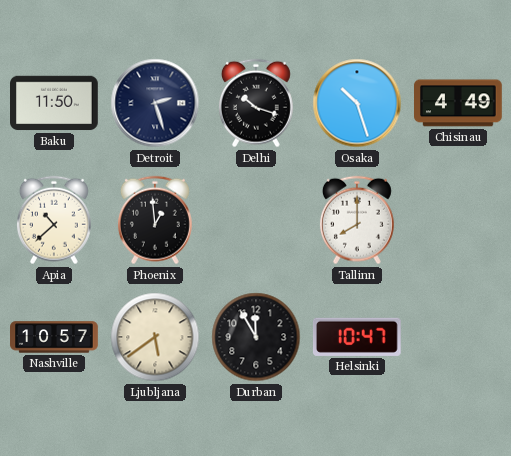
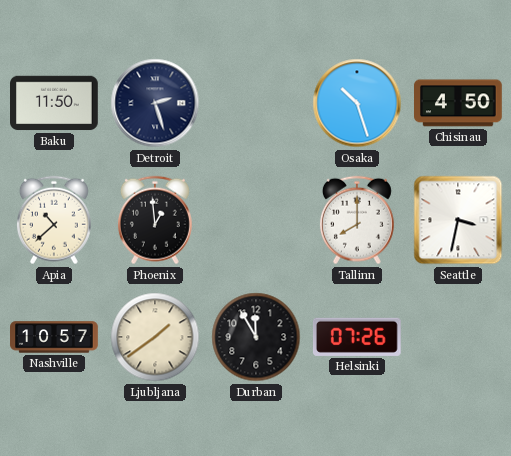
Delhi: 10:18 -> none
Chisinau: 4:49 -> 4:50
Seattle: none -> 3:32
Ljubljana: 5:39 -> 1:39
Helsinki: 10:47 -> 07:26
